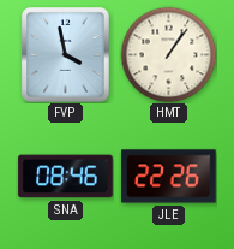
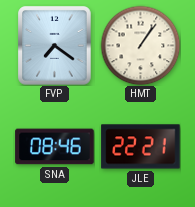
FVP: 3:58 -> 7:21
JLE: 22:26 -> 22:21
